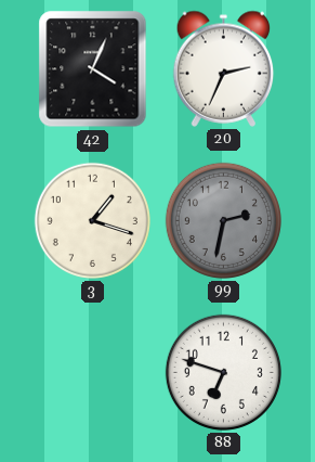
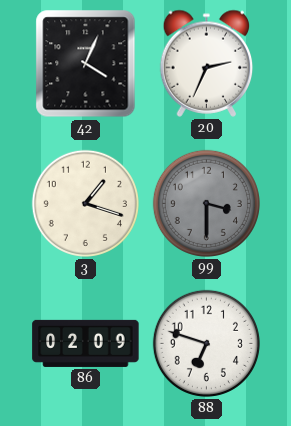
99: 2:32 -> 3:30
86: none -> 02:09
